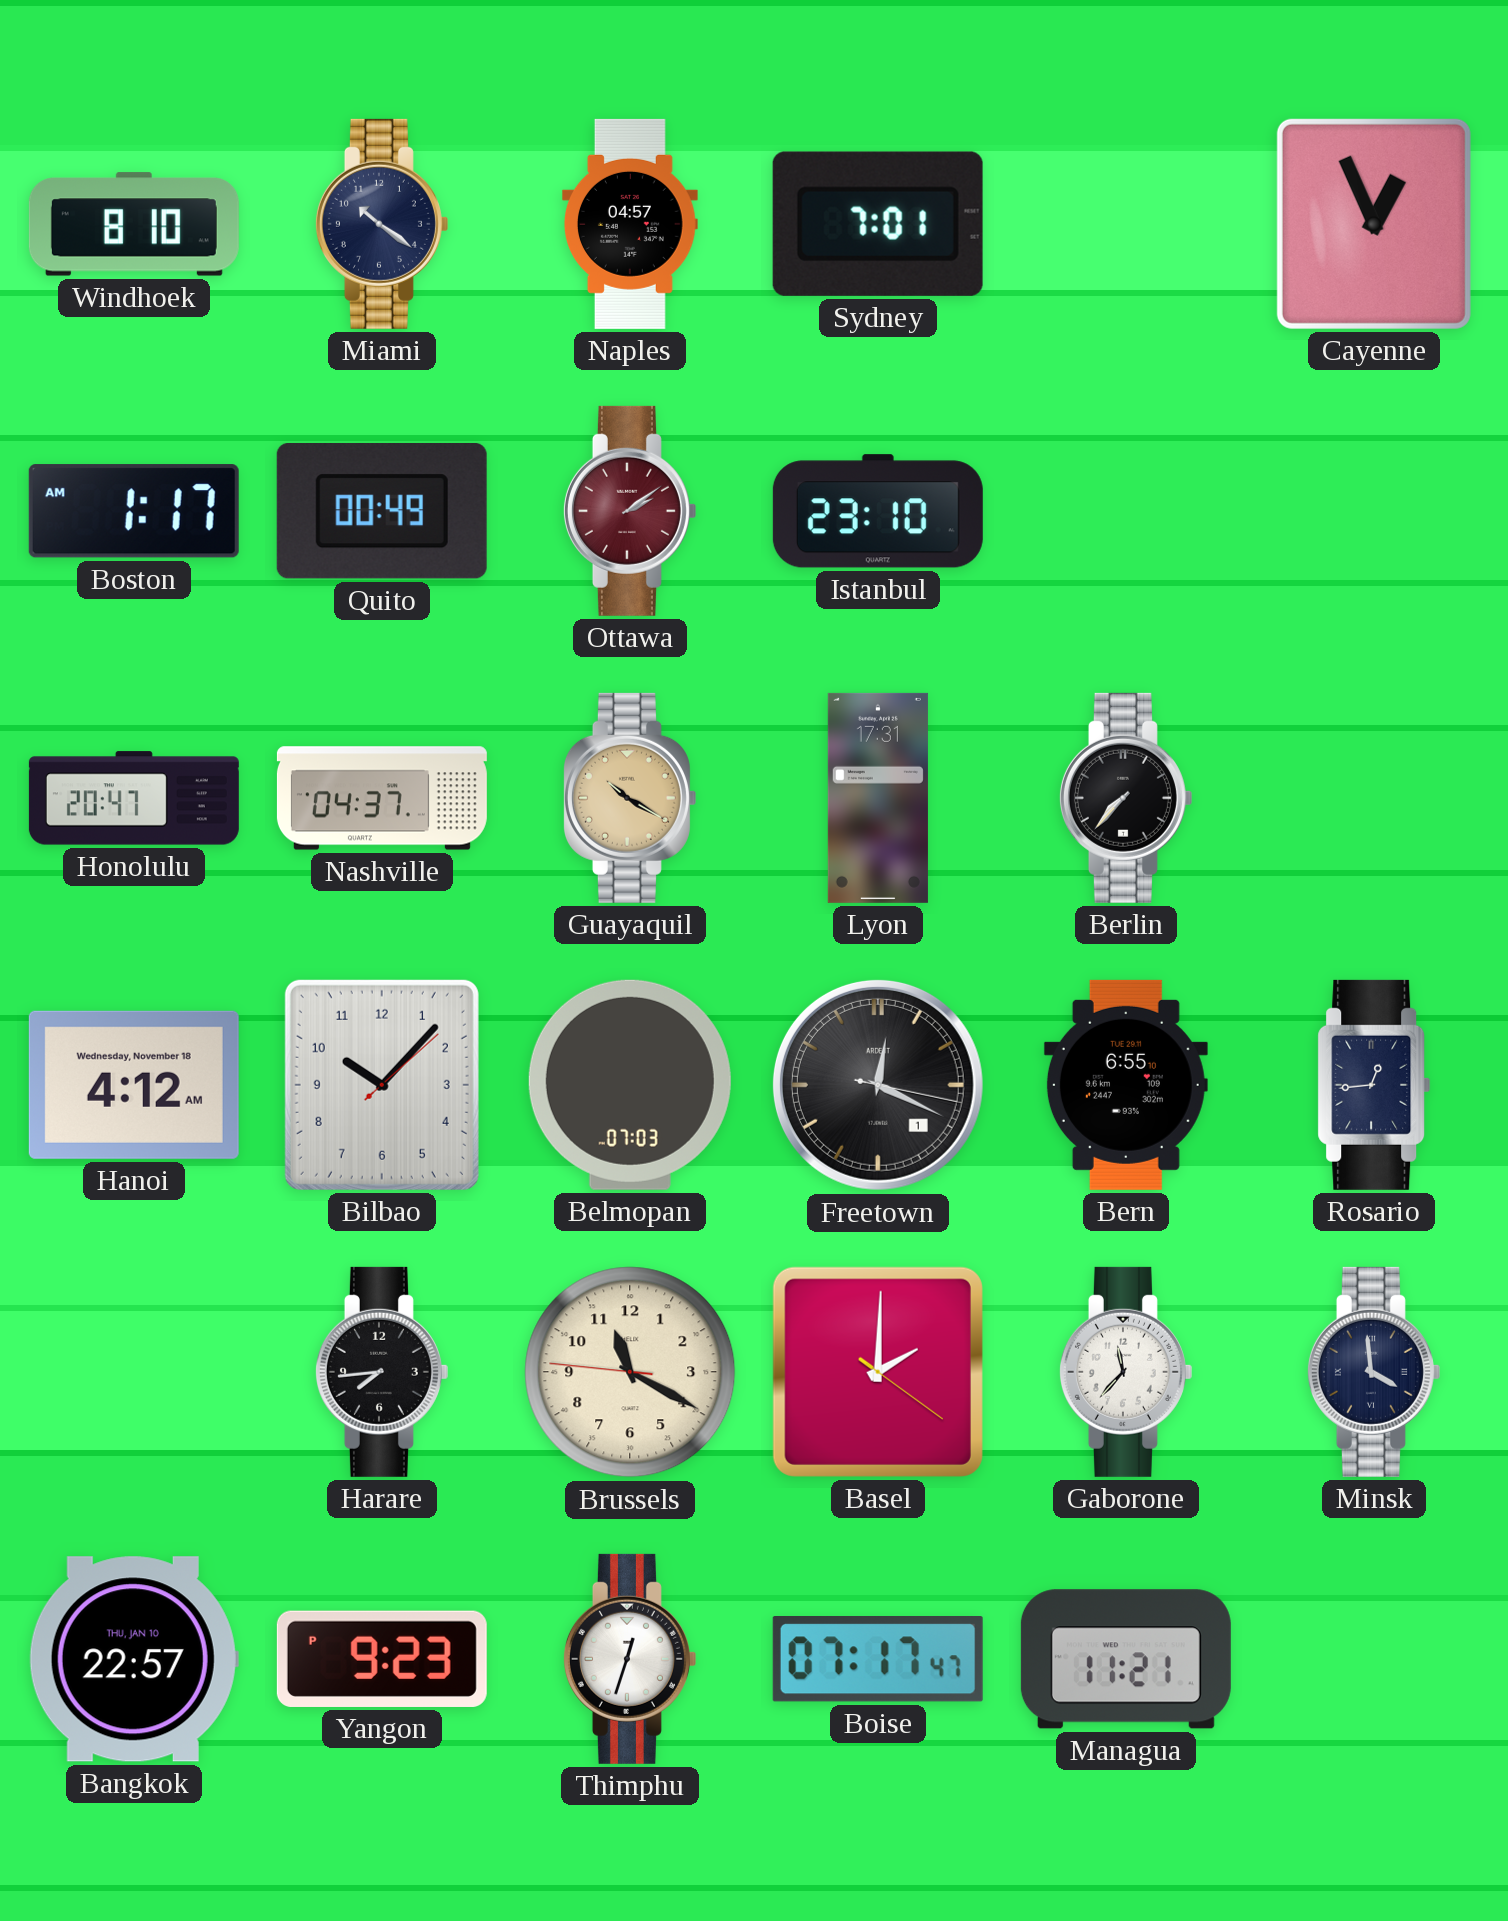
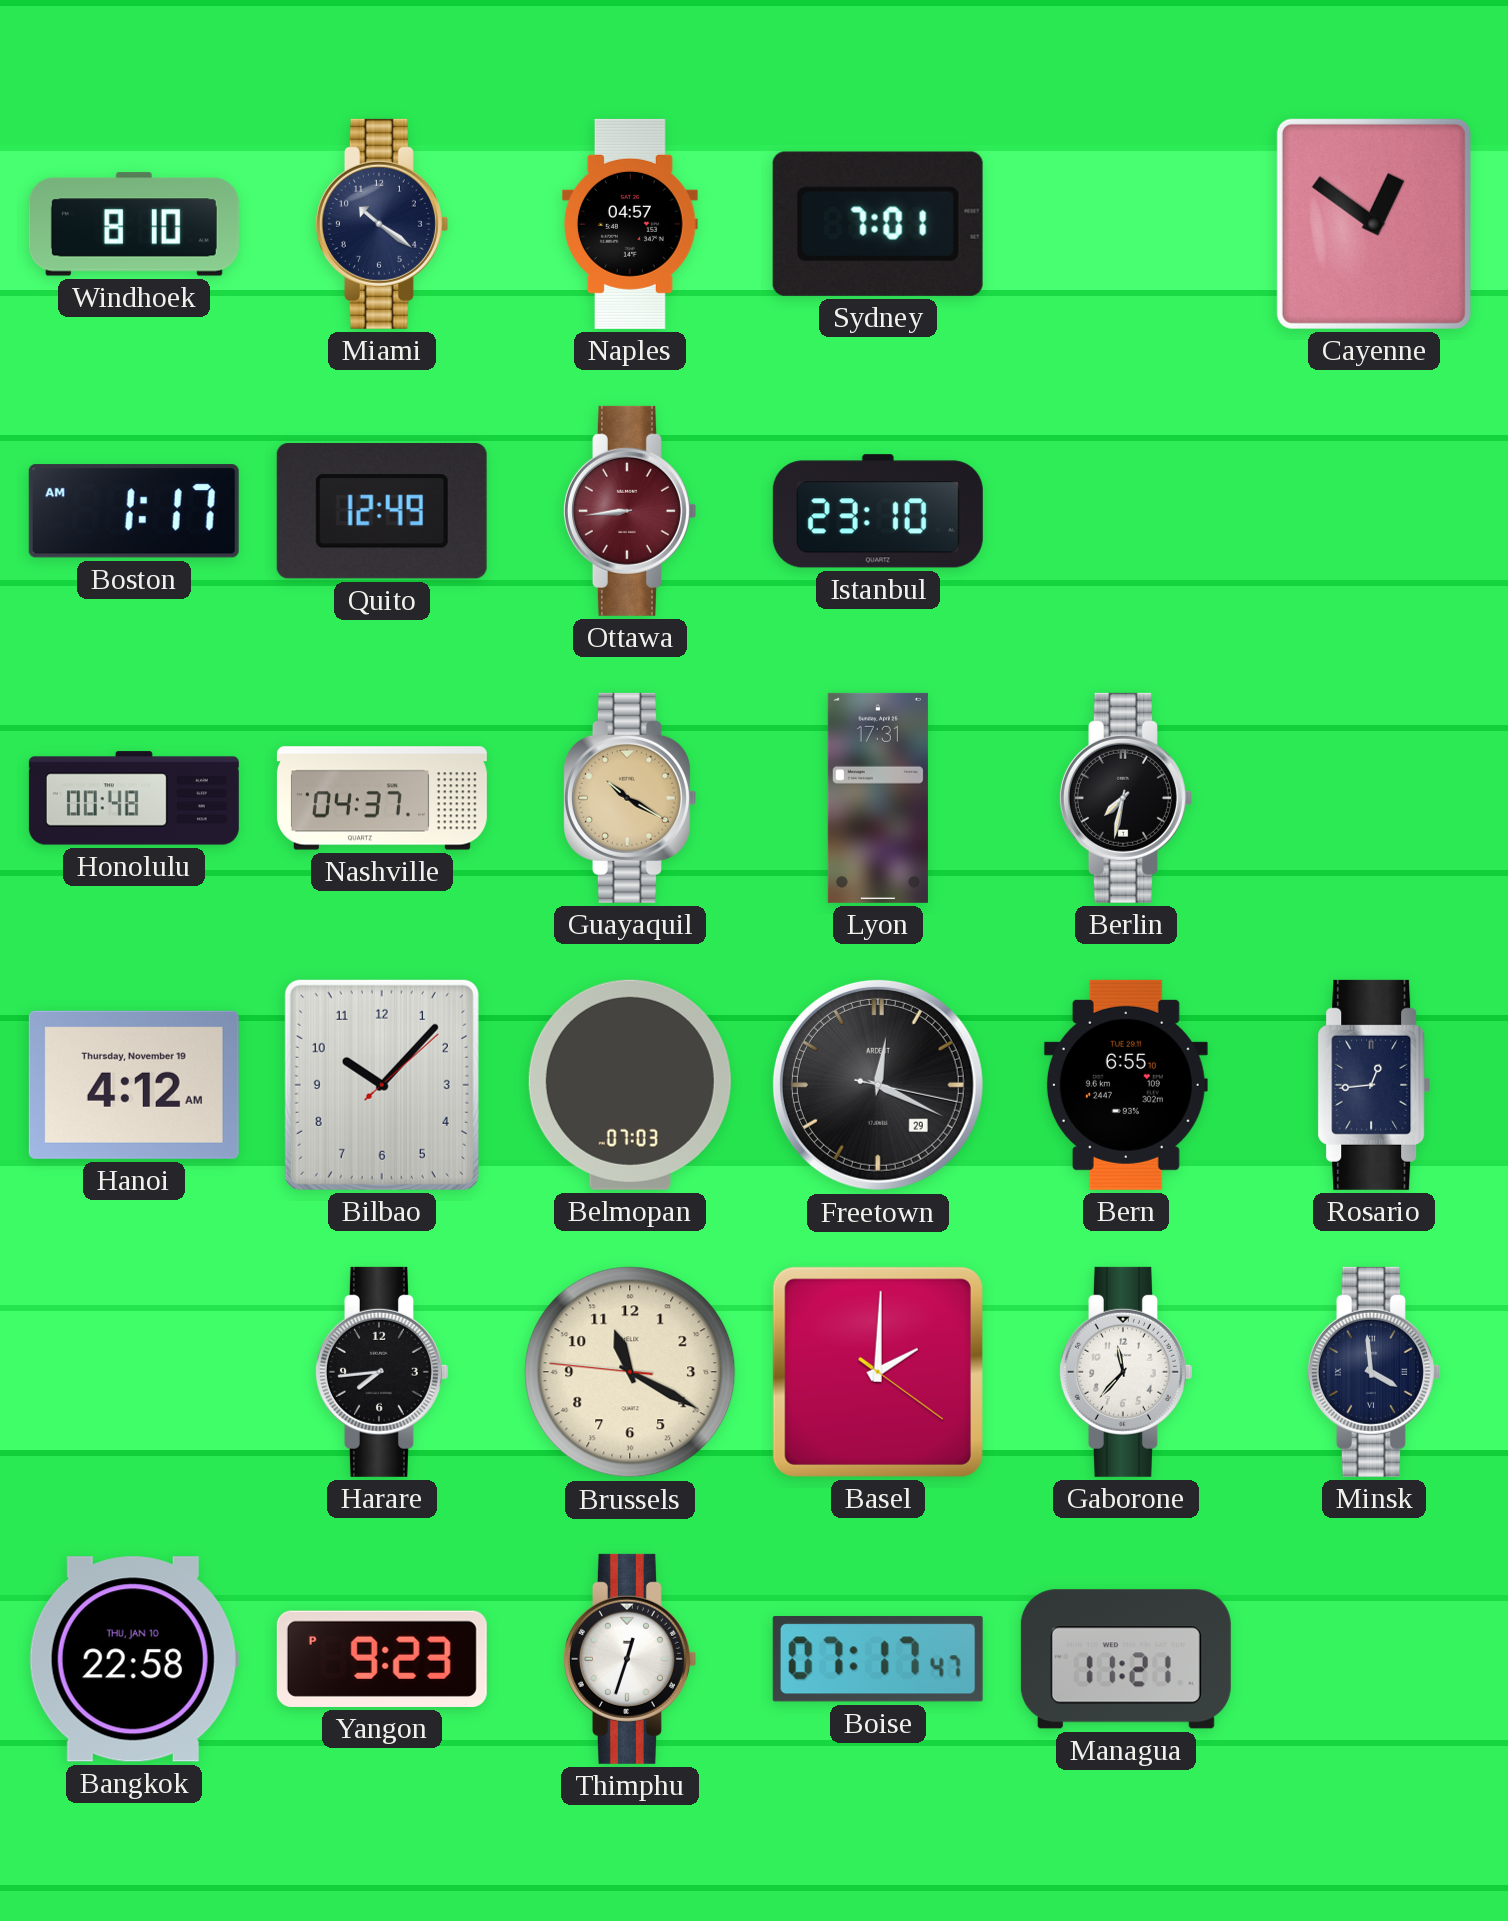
Cayenne: 12:56 -> 12:51
Quito: 00:49 -> 12:49
Ottawa: 2:09 -> 8:44
Honolulu: 20:47 -> 00:48
Berlin: 7:37 -> 7:32
Hanoi date: Wednesday, November 18 -> Thursday, November 19
Freetown date: 1 -> 29
Bangkok: 22:57 -> 22:58
